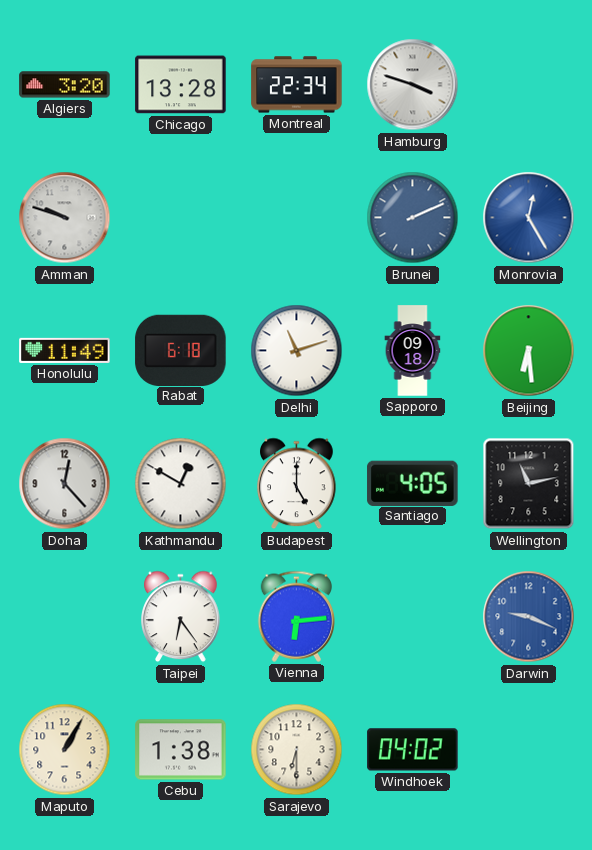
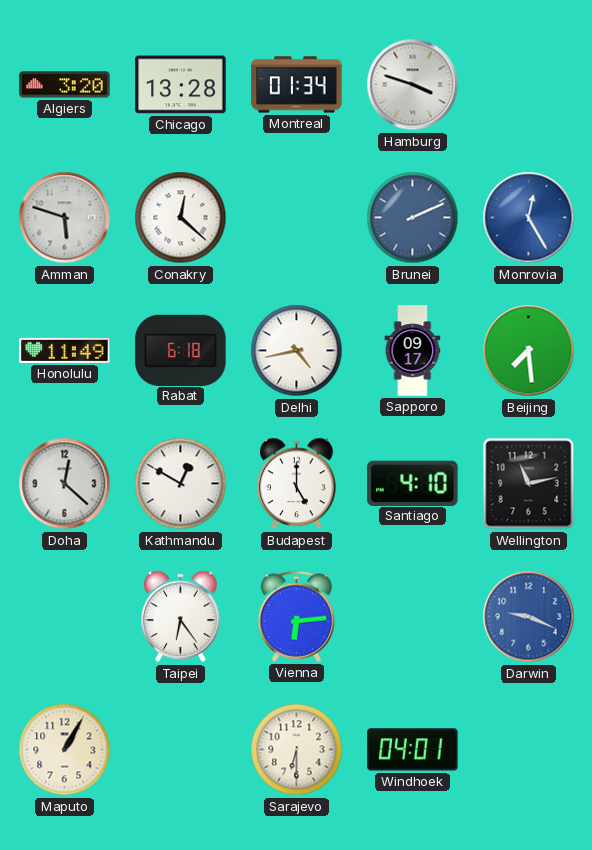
Montreal: 22:34 -> 01:34
Amman: 9:48 -> 5:48
Conakry: none -> 12:22
Delhi: 11:12 -> 4:43
Sapporo: 09:18 -> 09:17
Beijing: 6:29 -> 7:29
Doha: 12:23 -> 12:22
Santiago: 4:05 -> 4:10
Cebu: 1:38 -> none
Windhoek: 04:02 -> 04:01
